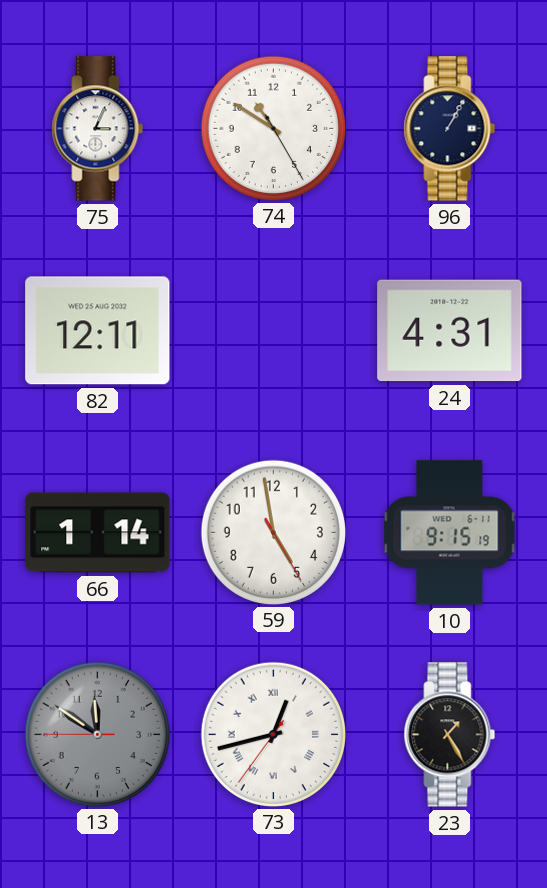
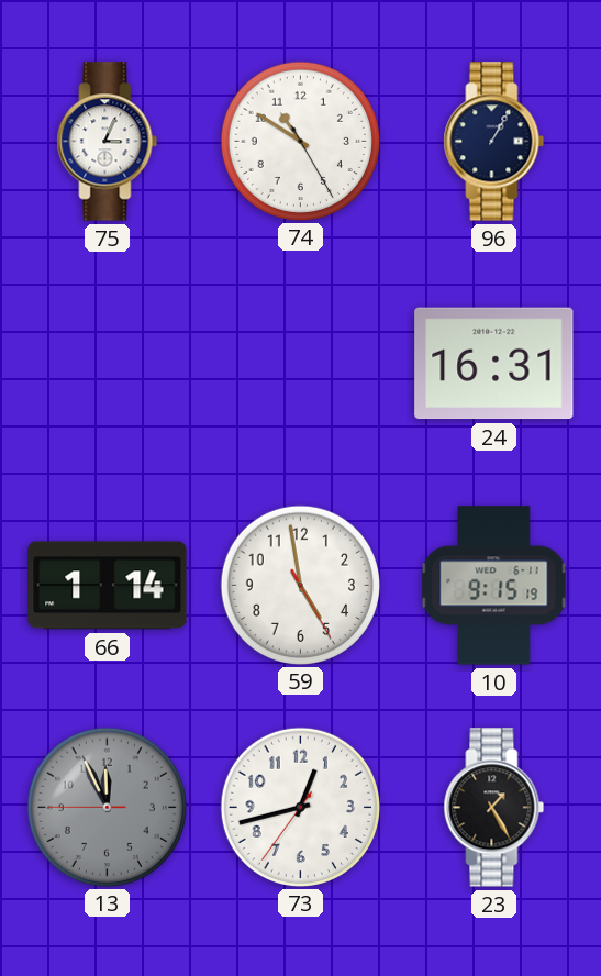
82: 12:11 -> none
24: 4:31 -> 16:31
13: 11:50 -> 11:55
73 numerals: Roman -> Arabic
